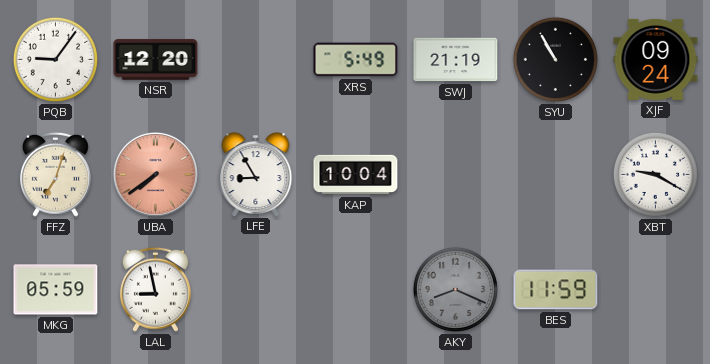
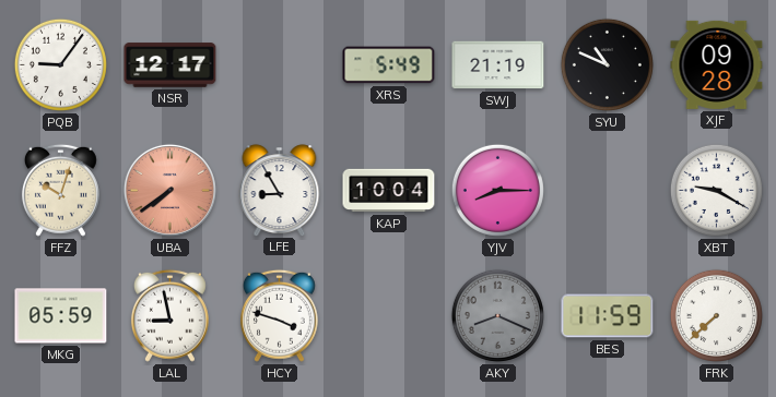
NSR: 12:20 -> 12:17
SYU: 10:55 -> 10:49
XJF: 09:24 -> 09:28
FFZ: 7:03 -> 10:03
YJV: none -> 8:15
HCY: none -> 3:48
FRK: none -> 7:38
